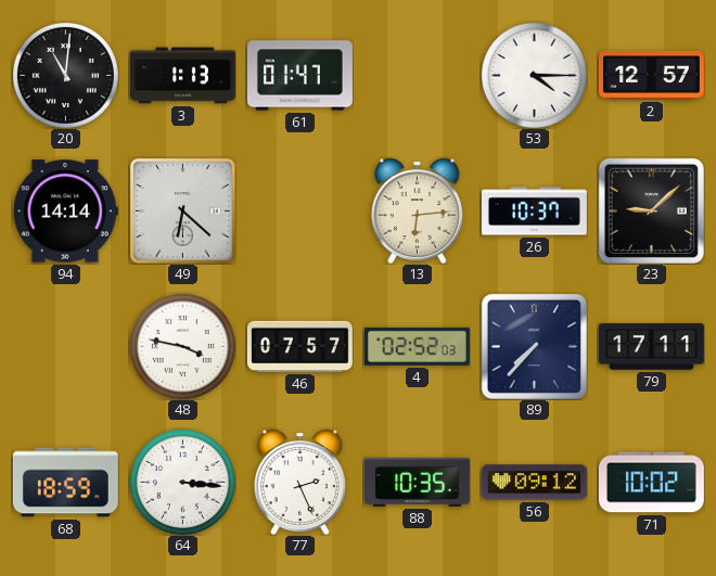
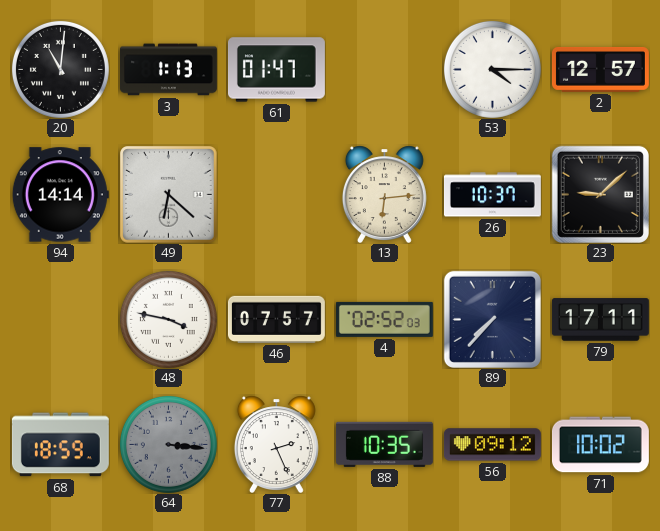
64 dial: white -> grey
